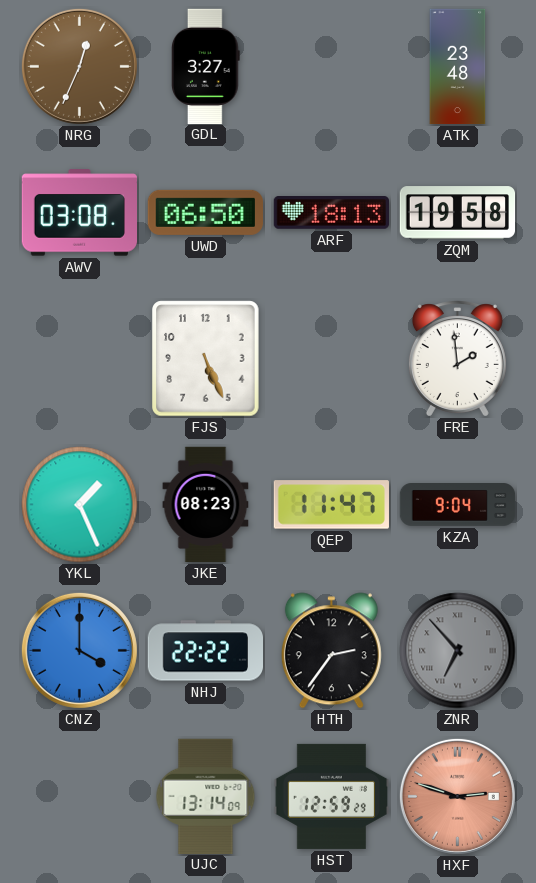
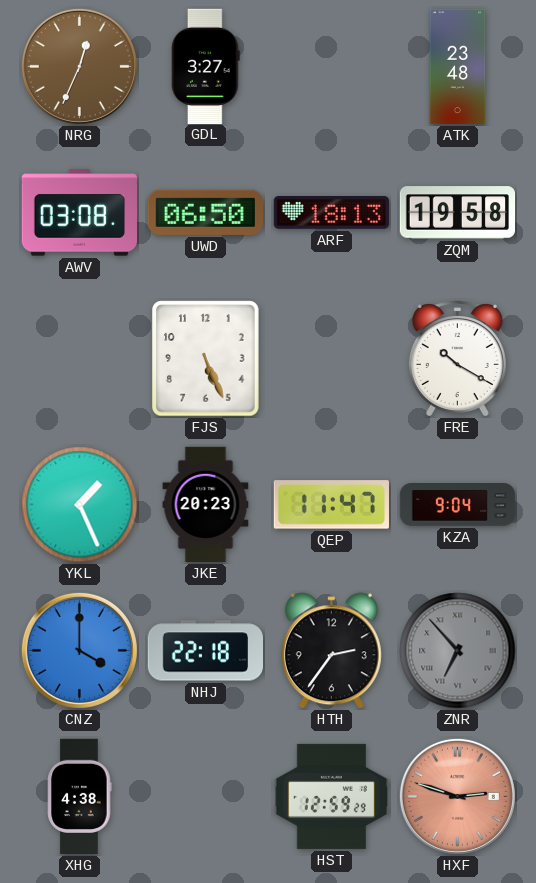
FRE: 1:59 -> 10:20
JKE: 08:23 -> 20:23
NHJ: 22:22 -> 22:18
XHG: none -> 4:38
UJC: 13:14 -> none
